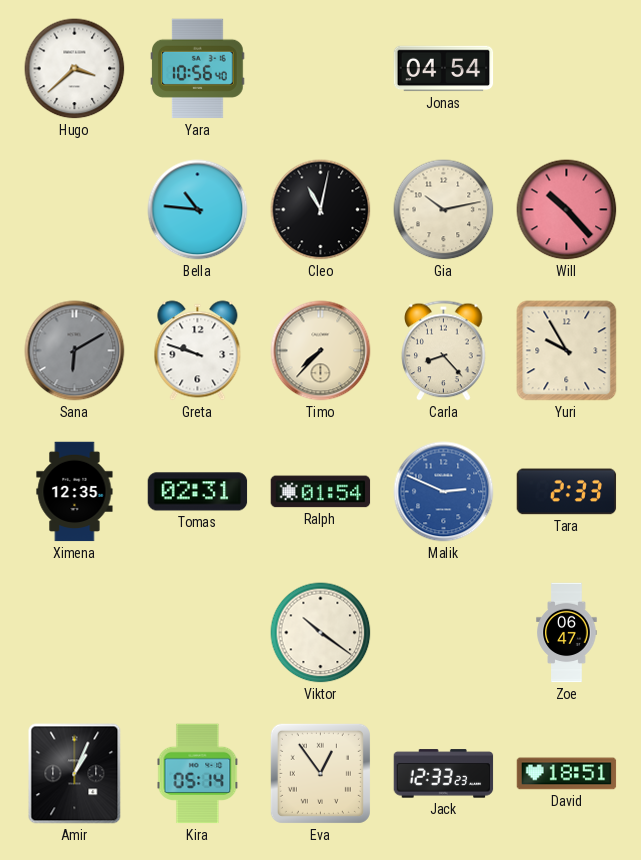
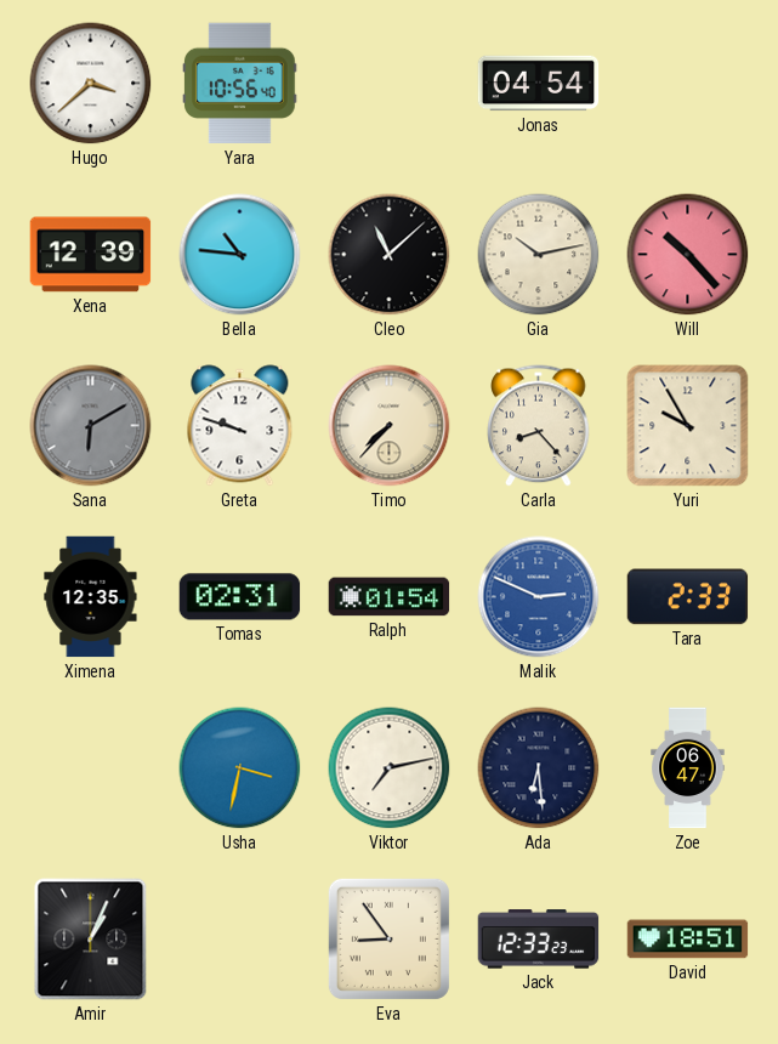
Xena: none -> 12:39
Cleo: 11:02 -> 11:08
Usha: none -> 3:32
Viktor: 10:21 -> 7:13
Ada: none -> 6:29
Kira: 05:14 -> none
Eva: 12:54 -> 8:54
